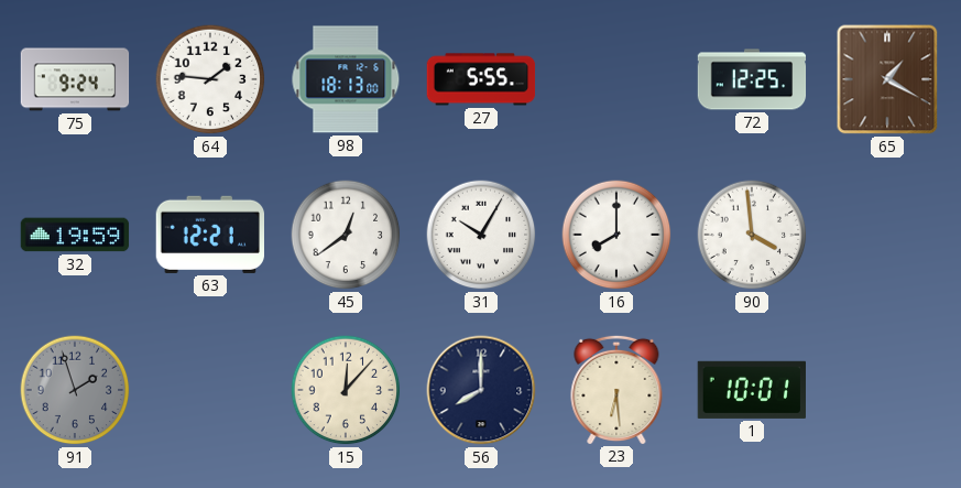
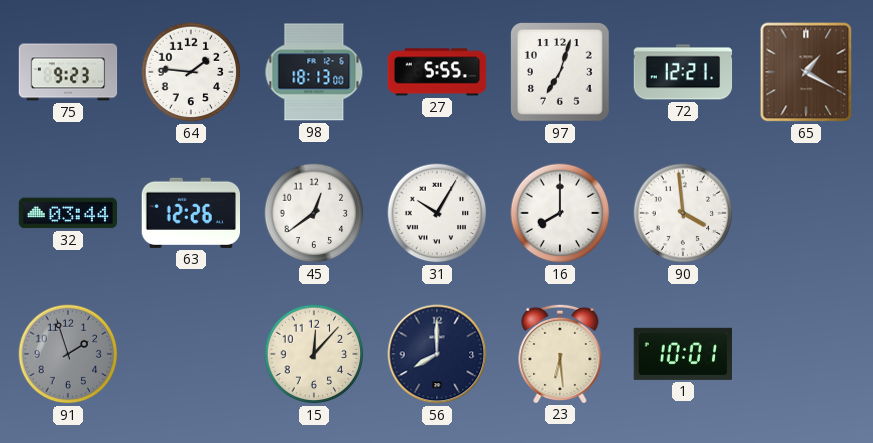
75: 9:24 -> 9:23
97: none -> 7:03
72: 12:25 -> 12:21
32: 19:59 -> 03:44
63: 12:21 -> 12:26
